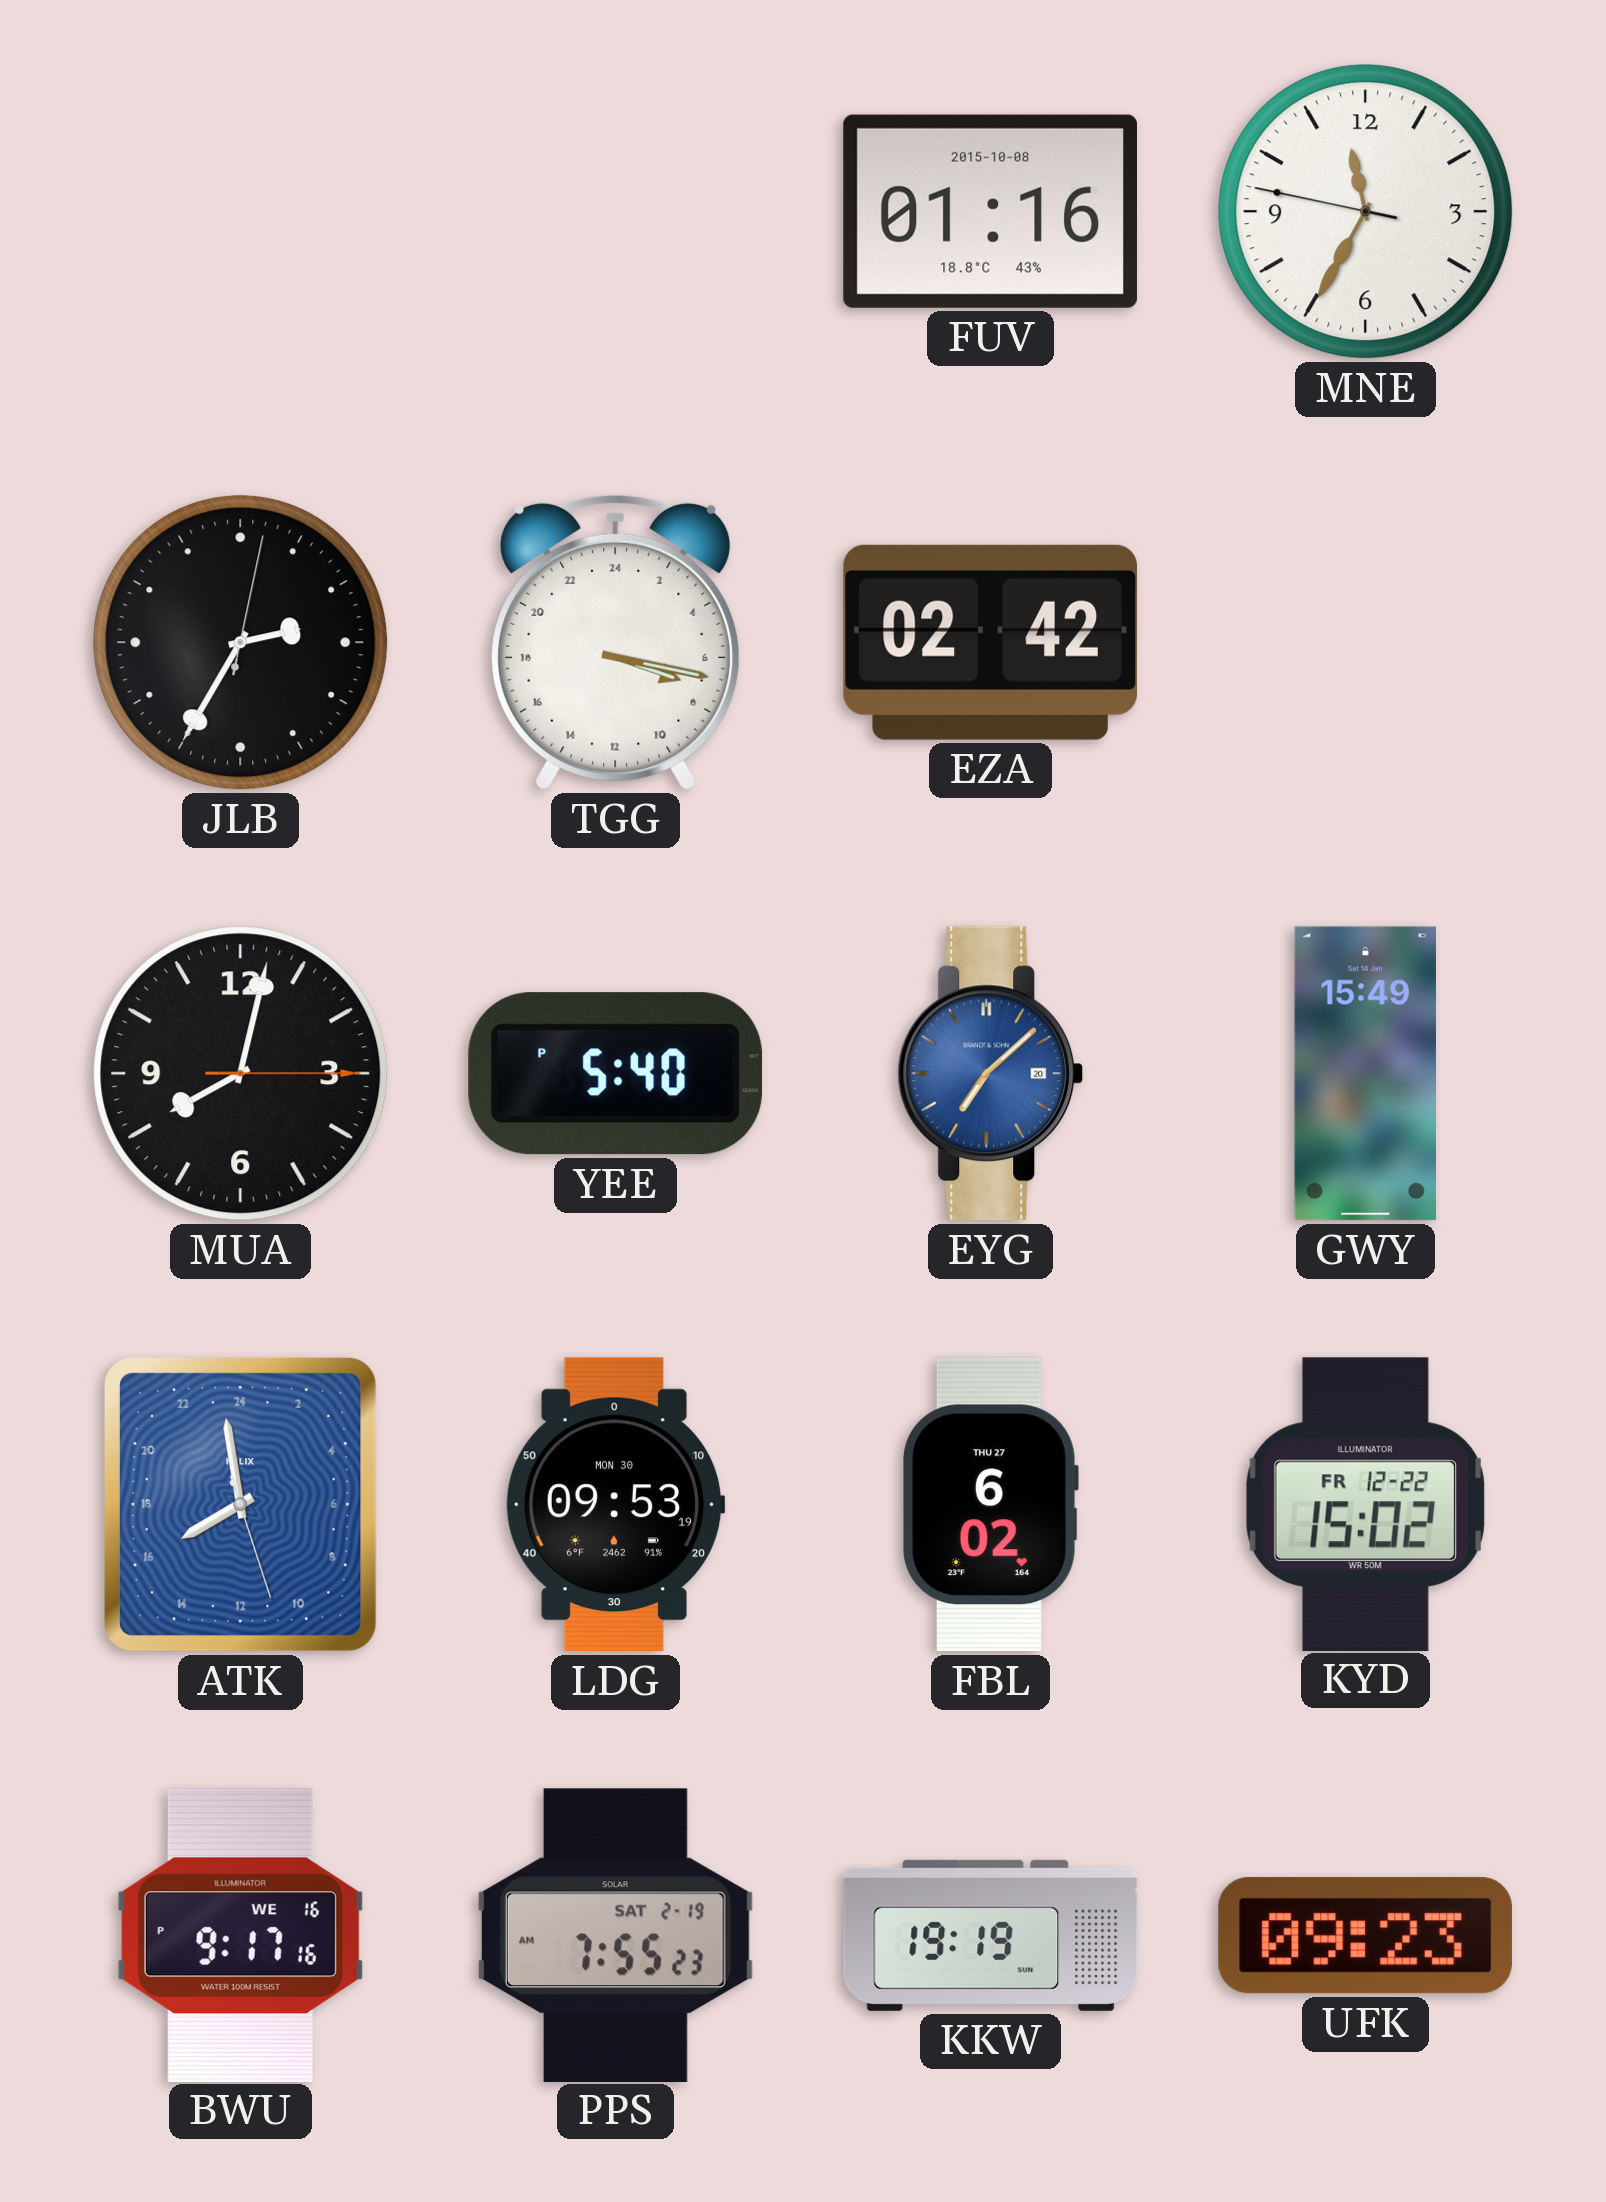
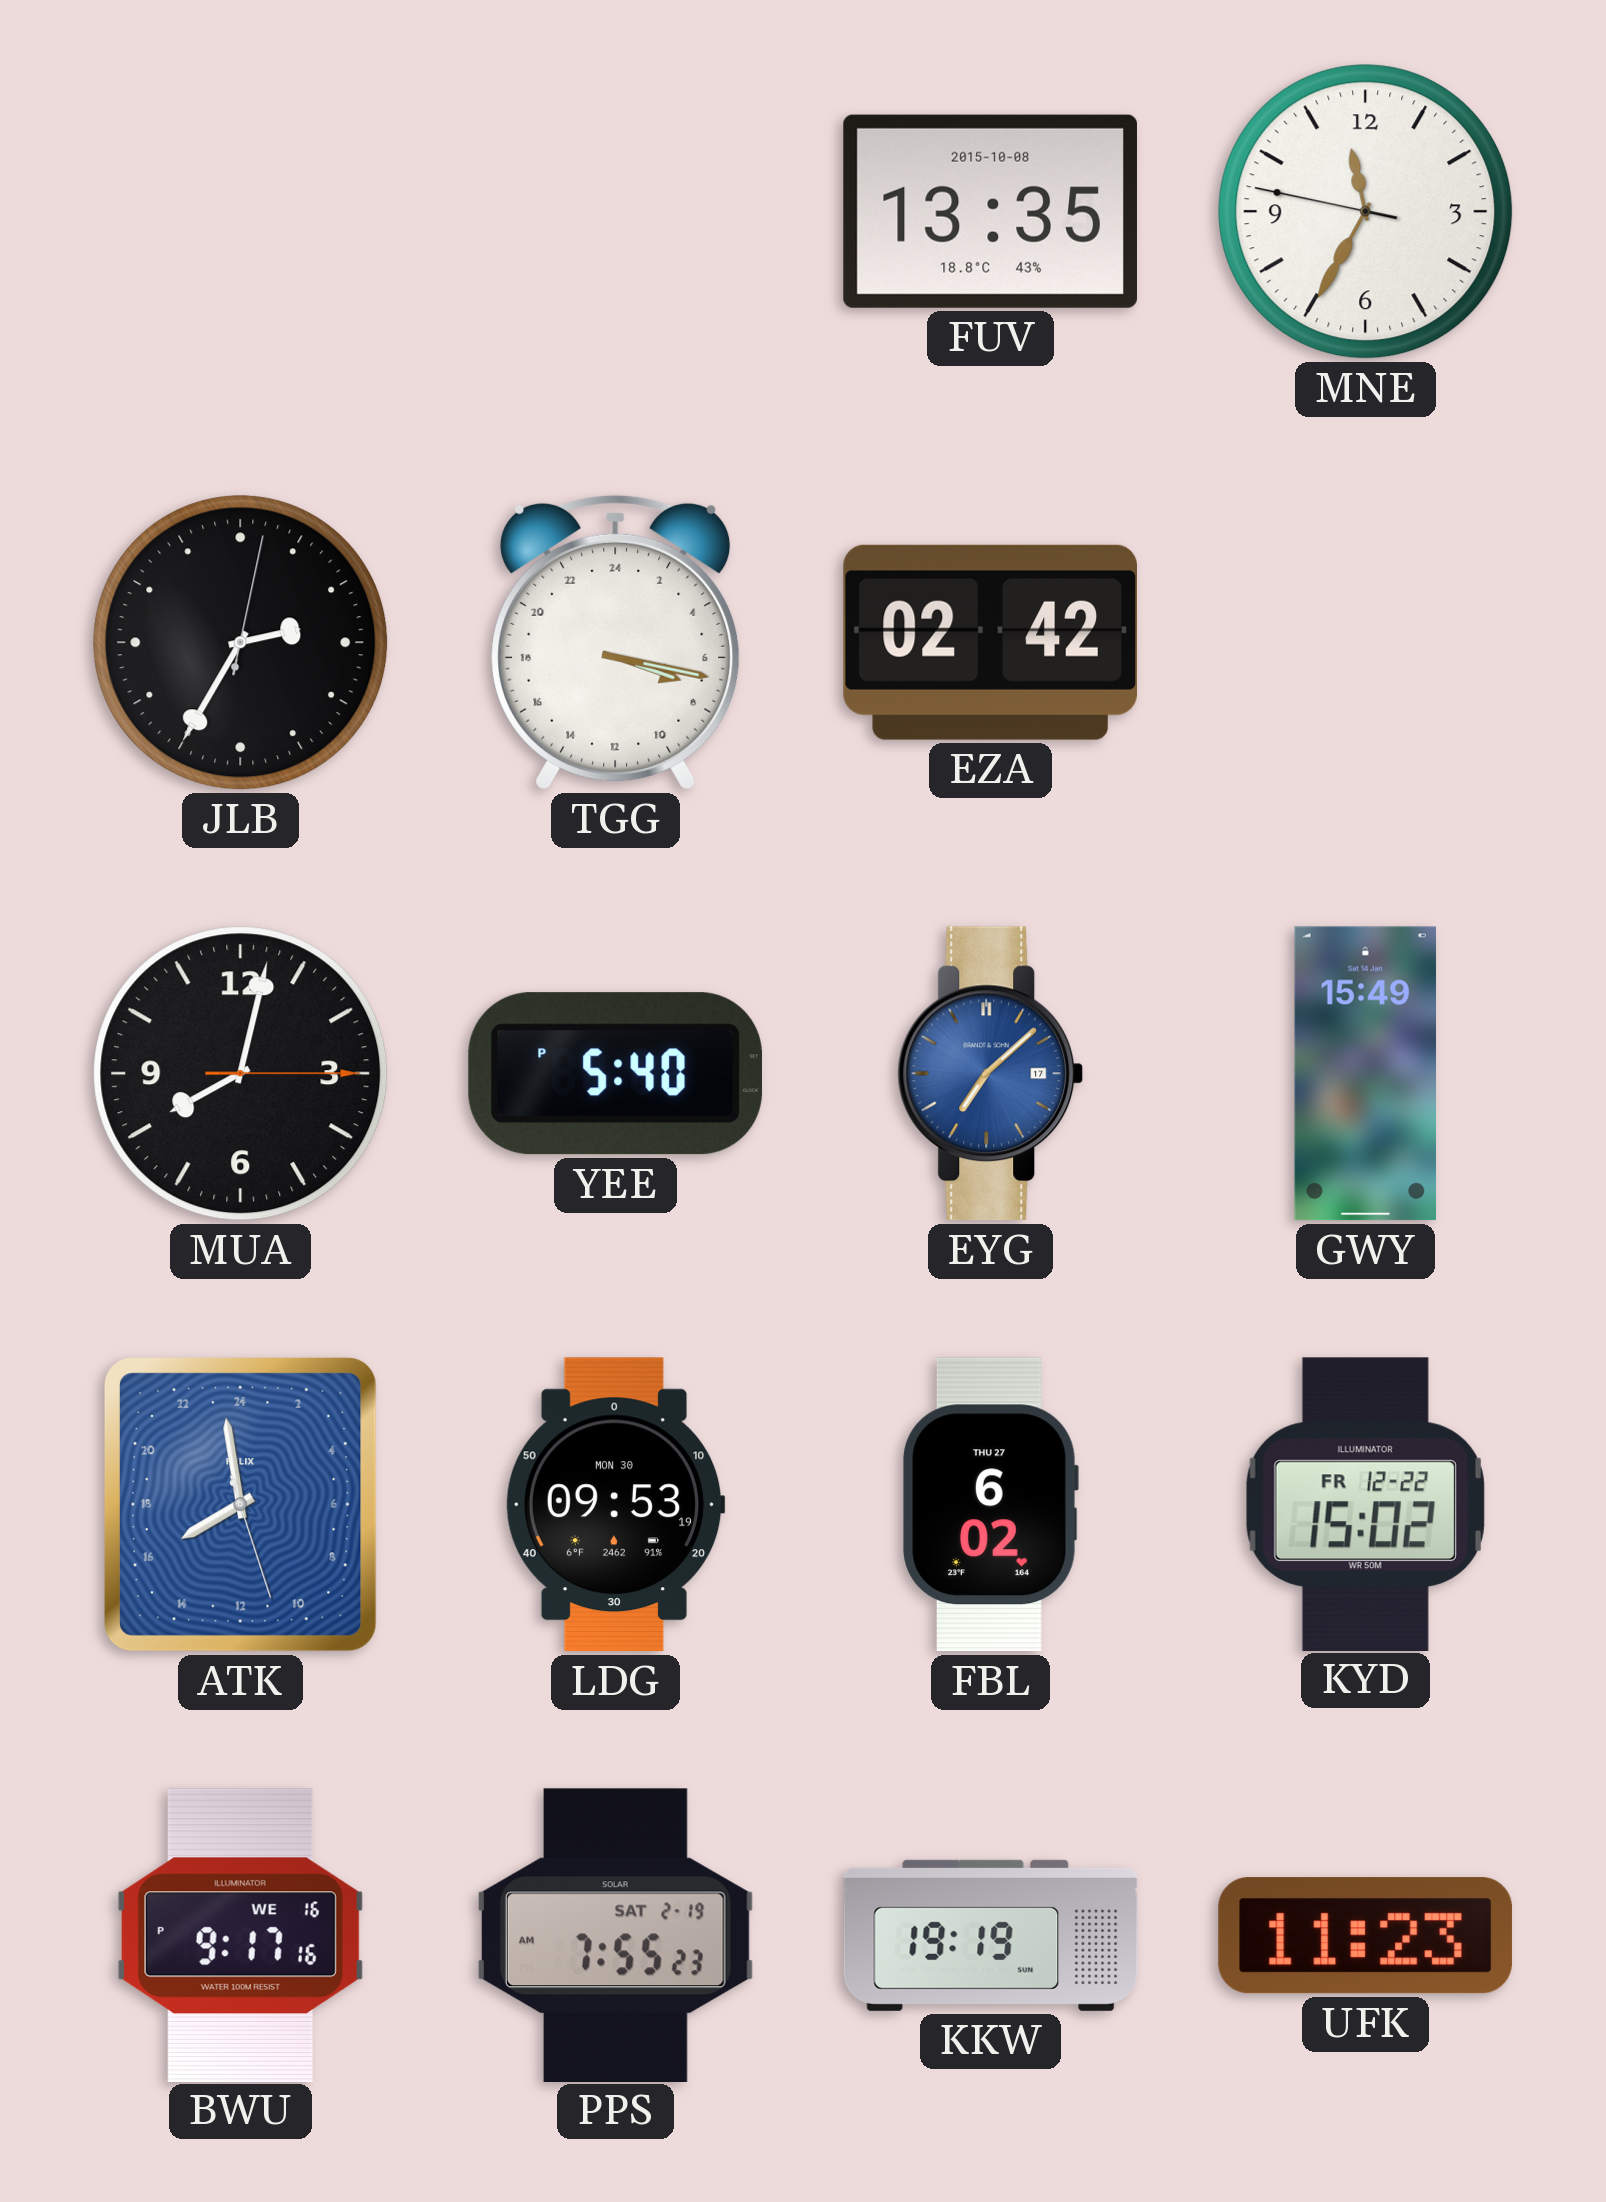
FUV: 01:16 -> 13:35
EYG date: 20 -> 17
UFK: 09:23 -> 11:23
